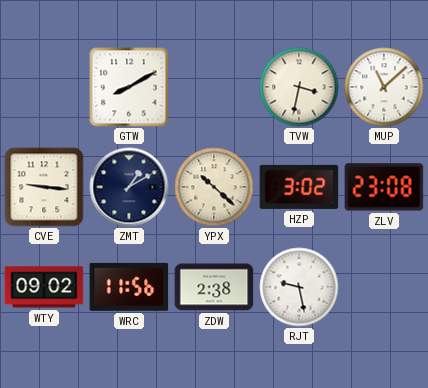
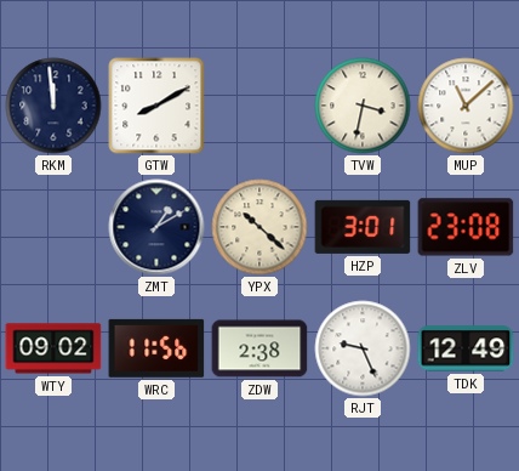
RKM: none -> 11:59
CVE: 9:16 -> none
HZP: 3:02 -> 3:01
RJT: 9:28 -> 9:26
TDK: none -> 12:49
